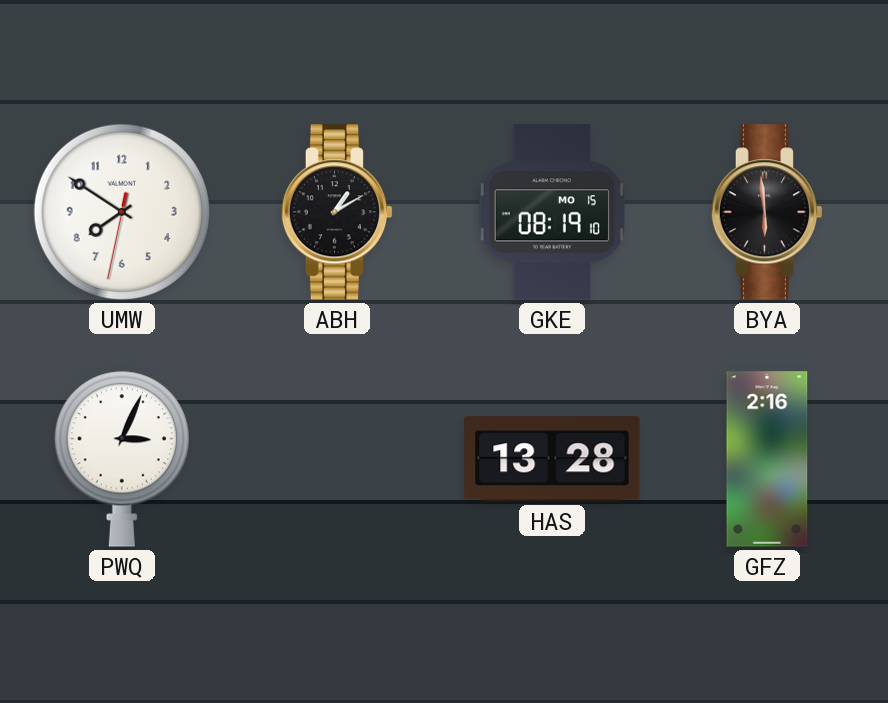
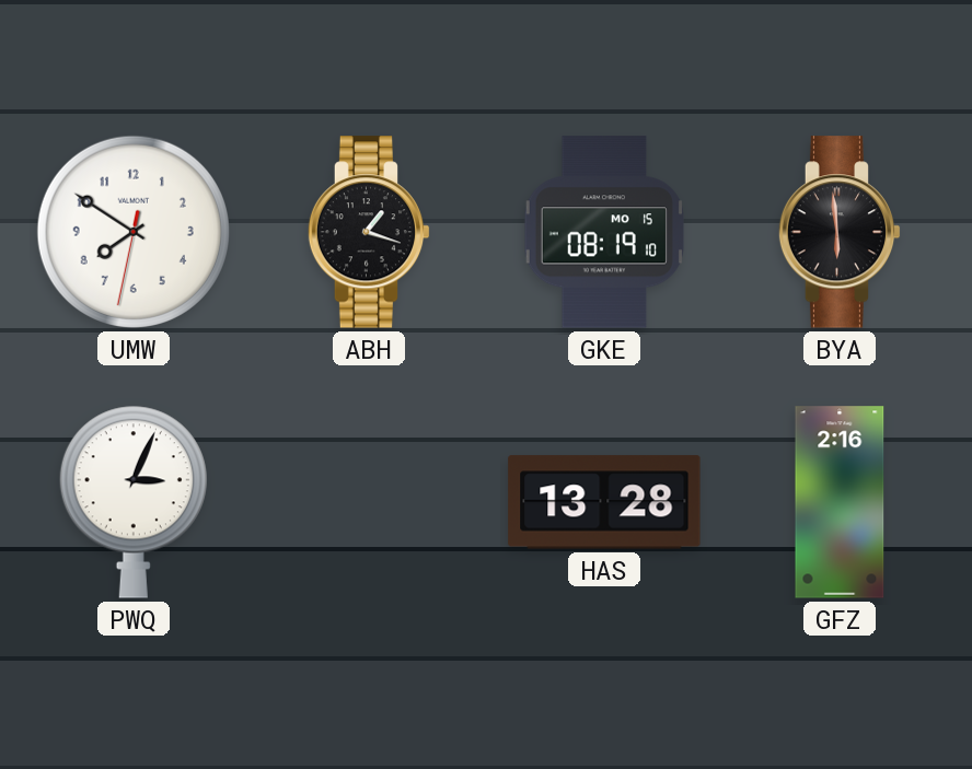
ABH: 1:10 -> 1:18
